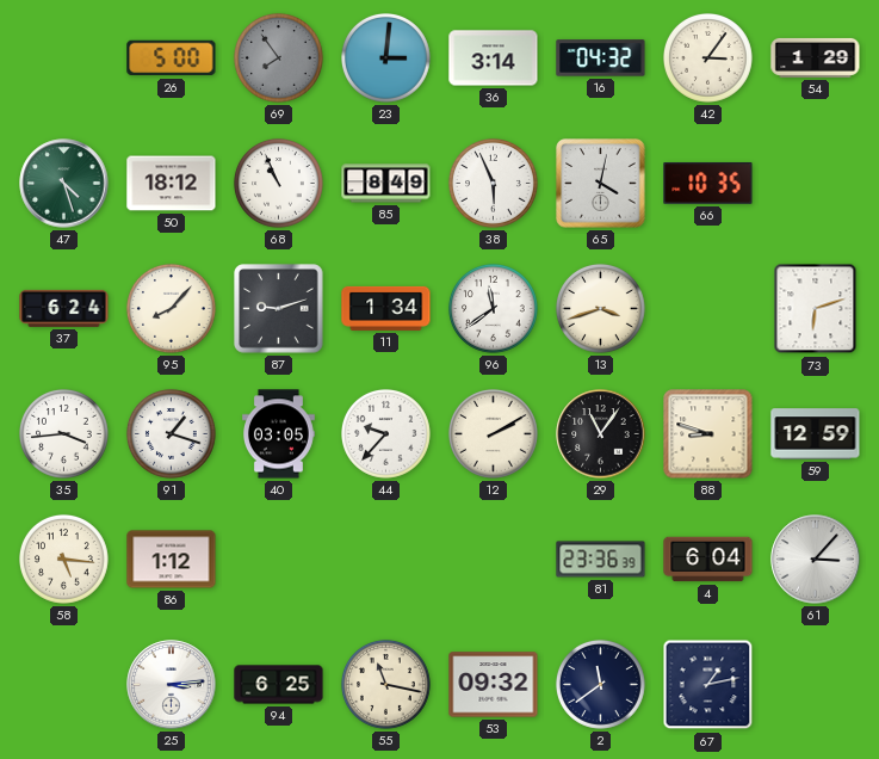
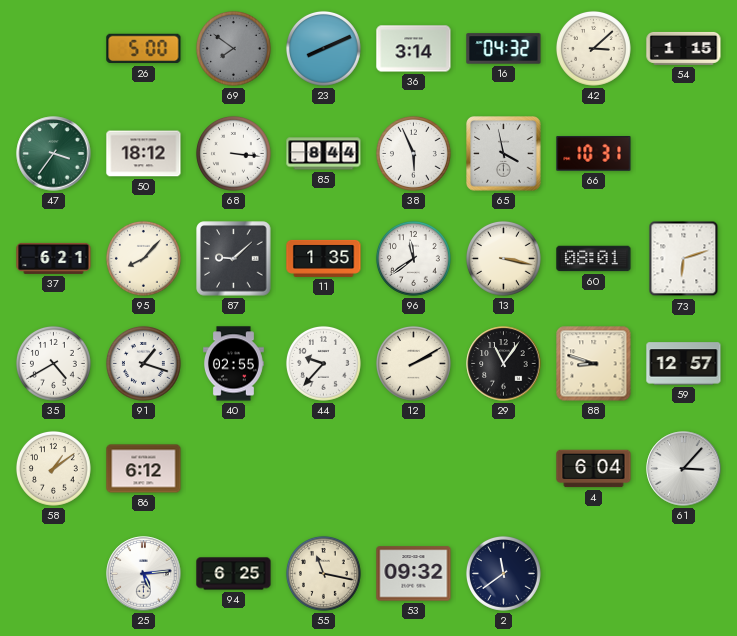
69: 7:54 -> 7:51
23: 3:01 -> 8:11
42: 3:06 -> 3:08
54: 1:29 -> 1:15
47: 4:27 -> 3:36
68: 10:56 -> 3:16
85: 8:49 -> 8:44
65: 4:02 -> 3:58
66: 10:35 -> 10:31
37: 6:24 -> 6:21
87: 9:12 -> 9:08
11: 1:34 -> 1:35
13: 3:42 -> 3:17
60: none -> 08:01
35: 3:44 -> 4:40
40: 03:05 -> 02:55
59: 12:59 -> 12:57
58: 5:16 -> 1:09
86: 1:12 -> 6:12
81: 23:36 -> none
25: 3:14 -> 5:14
67: 1:13 -> none
